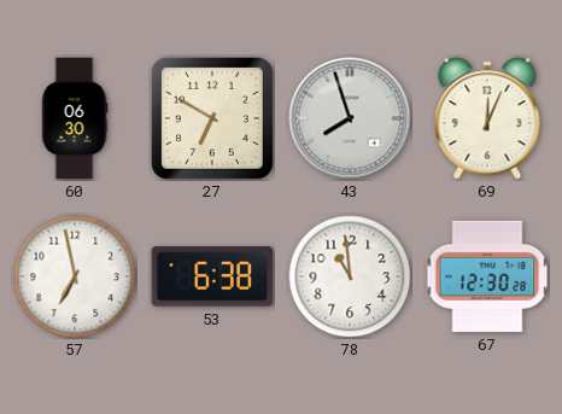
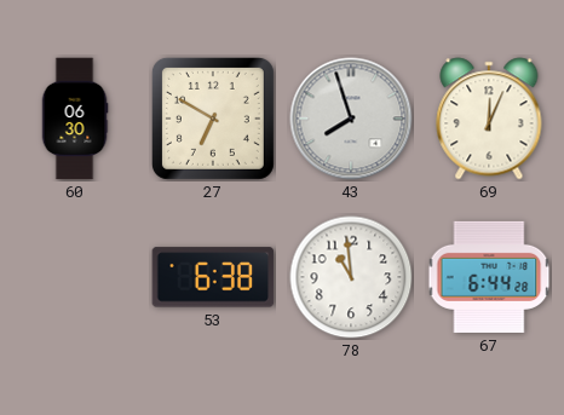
57: 6:58 -> none
67: 12:30 -> 6:44
